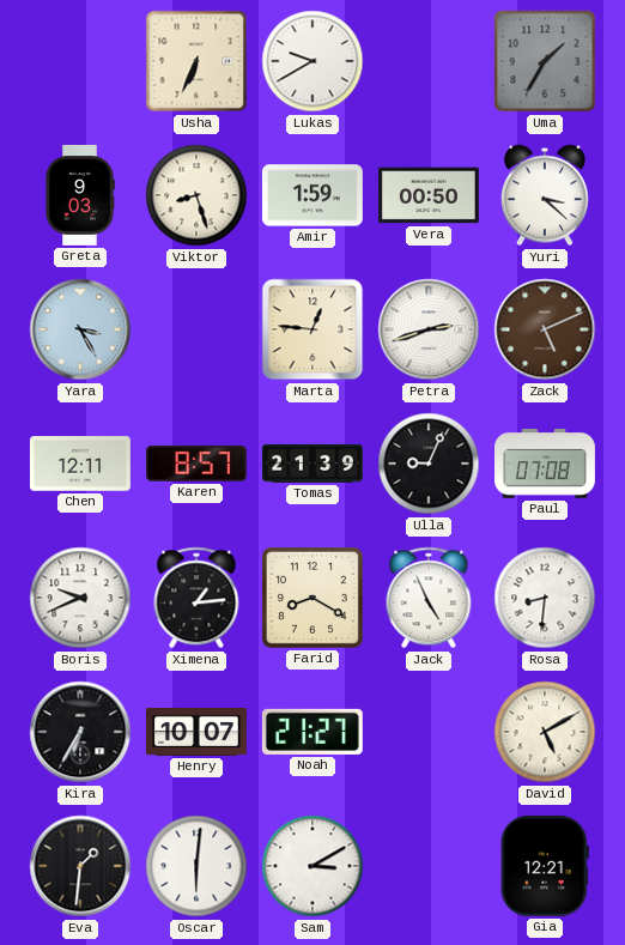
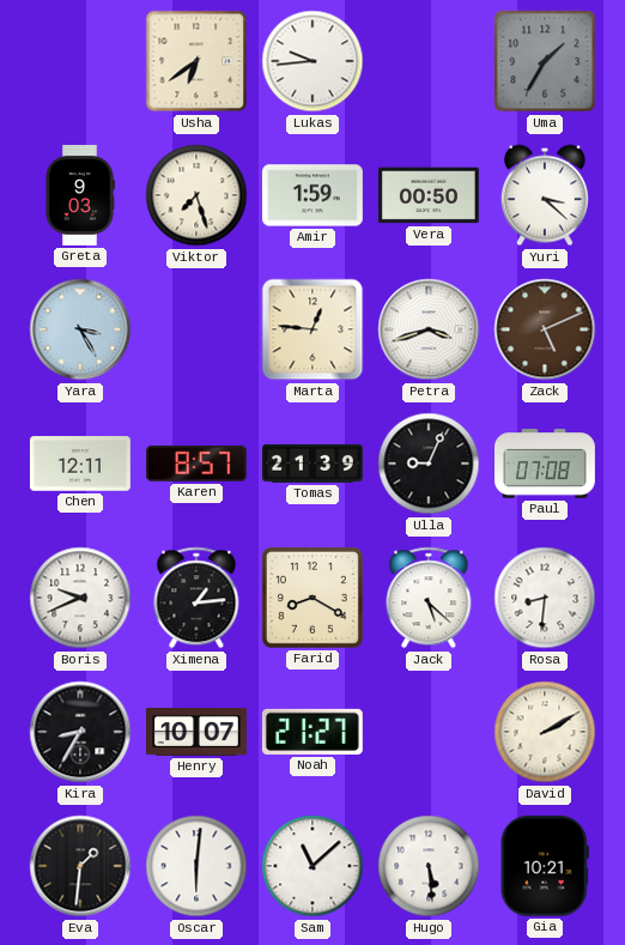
Usha: 6:34 -> 6:39
Lukas: 9:40 -> 9:44
Viktor: 8:27 -> 7:27
Petra: 2:42 -> 3:42
Jack: 4:56 -> 5:22
Kira: 6:35 -> 8:35
David: 5:10 -> 2:10
Sam: 3:10 -> 11:08
Hugo: none -> 5:29
Gia: 12:21 -> 10:21
